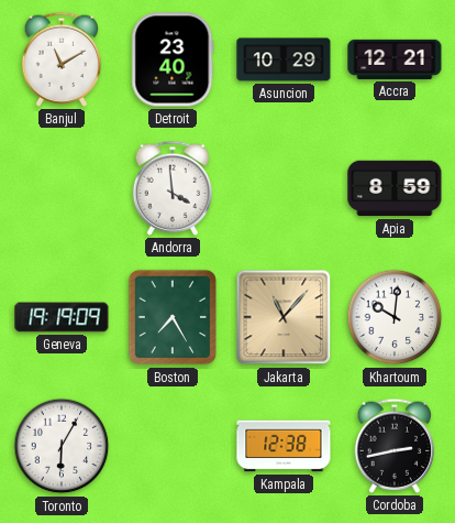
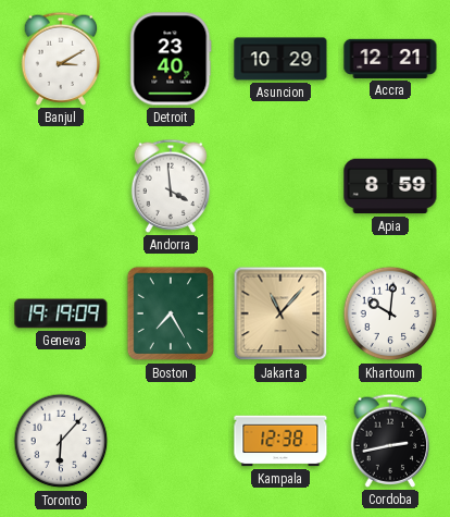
Banjul: 11:10 -> 3:10
Toronto: 6:05 -> 6:07
